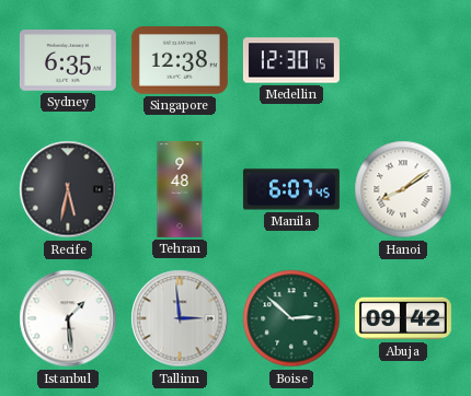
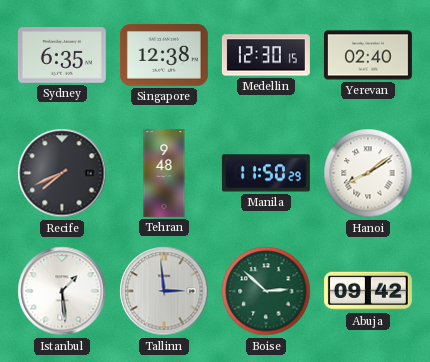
Yerevan: none -> 02:40
Recife: 5:32 -> 7:41
Manila: 6:07 -> 11:50
